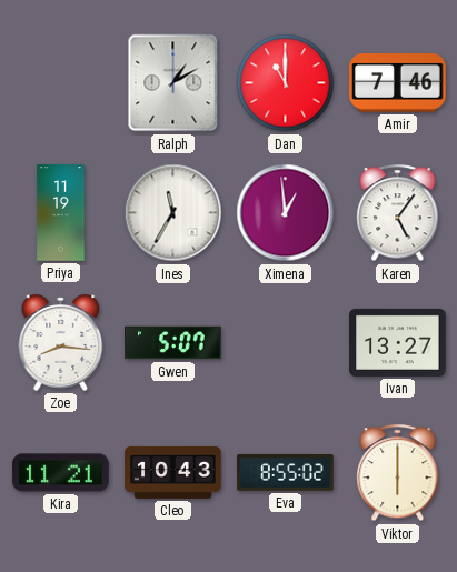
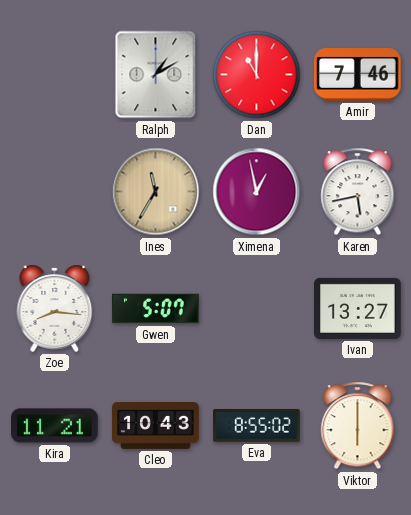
Priya: 11:19 -> none
Ines dial: white -> champagne
Ximena: 12:59 -> 12:58
Karen: 5:06 -> 5:43
